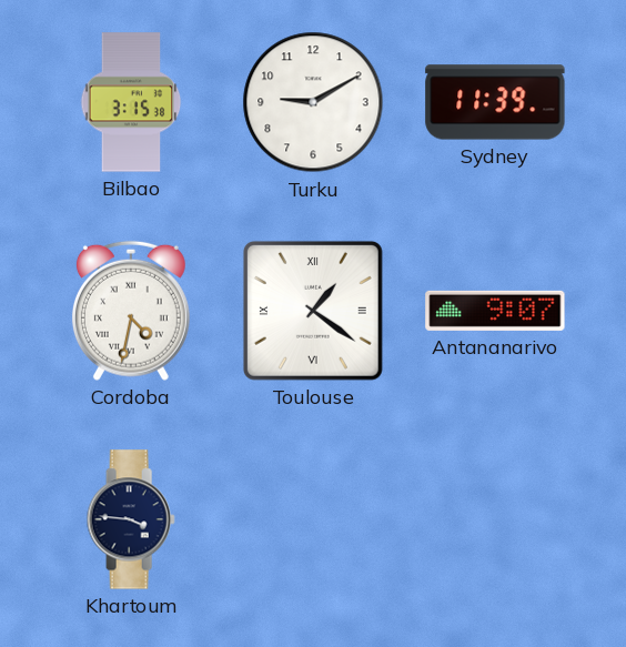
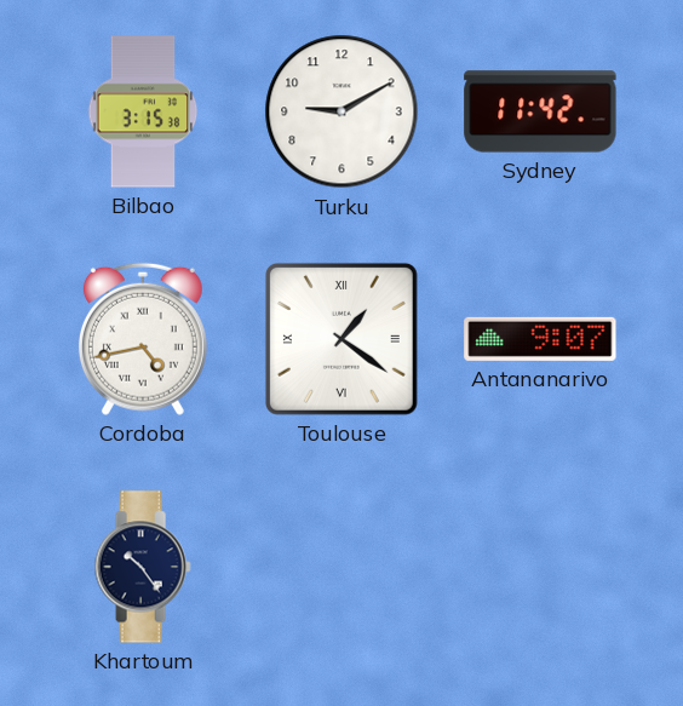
Sydney: 11:39 -> 11:42
Cordoba: 4:32 -> 4:43
Khartoum: 3:46 -> 10:24
